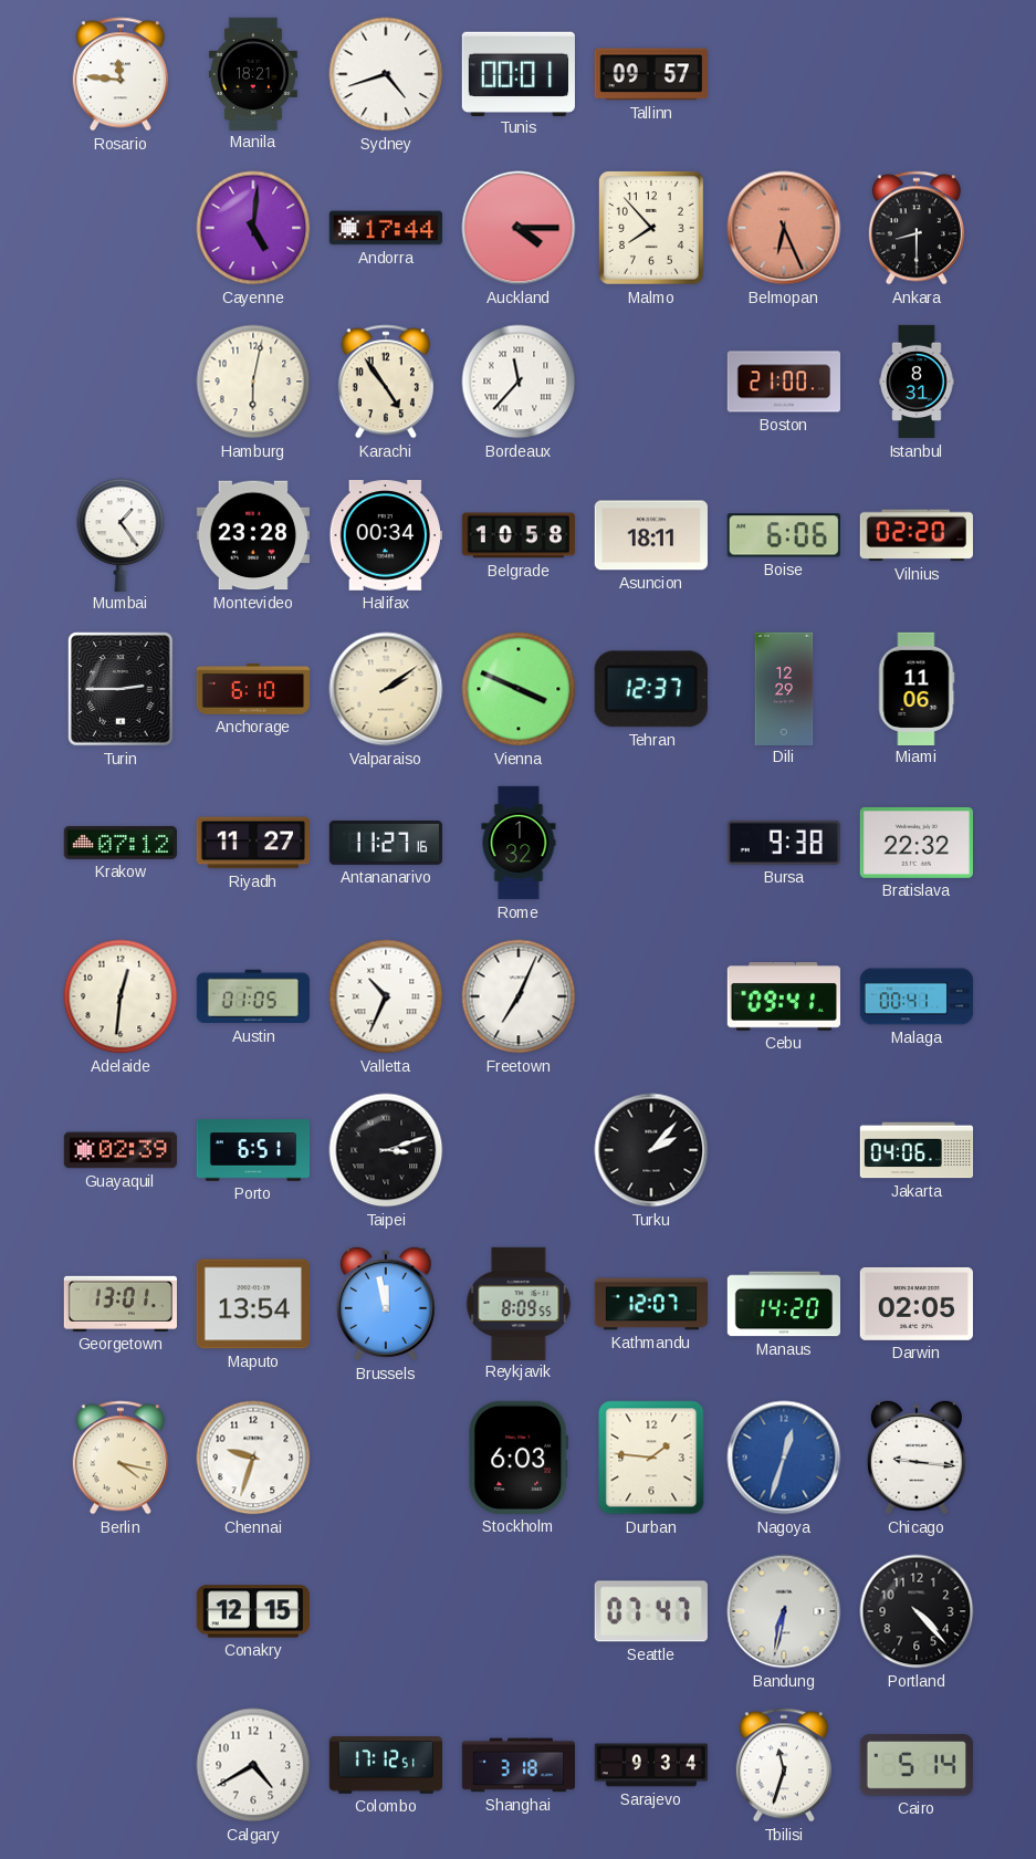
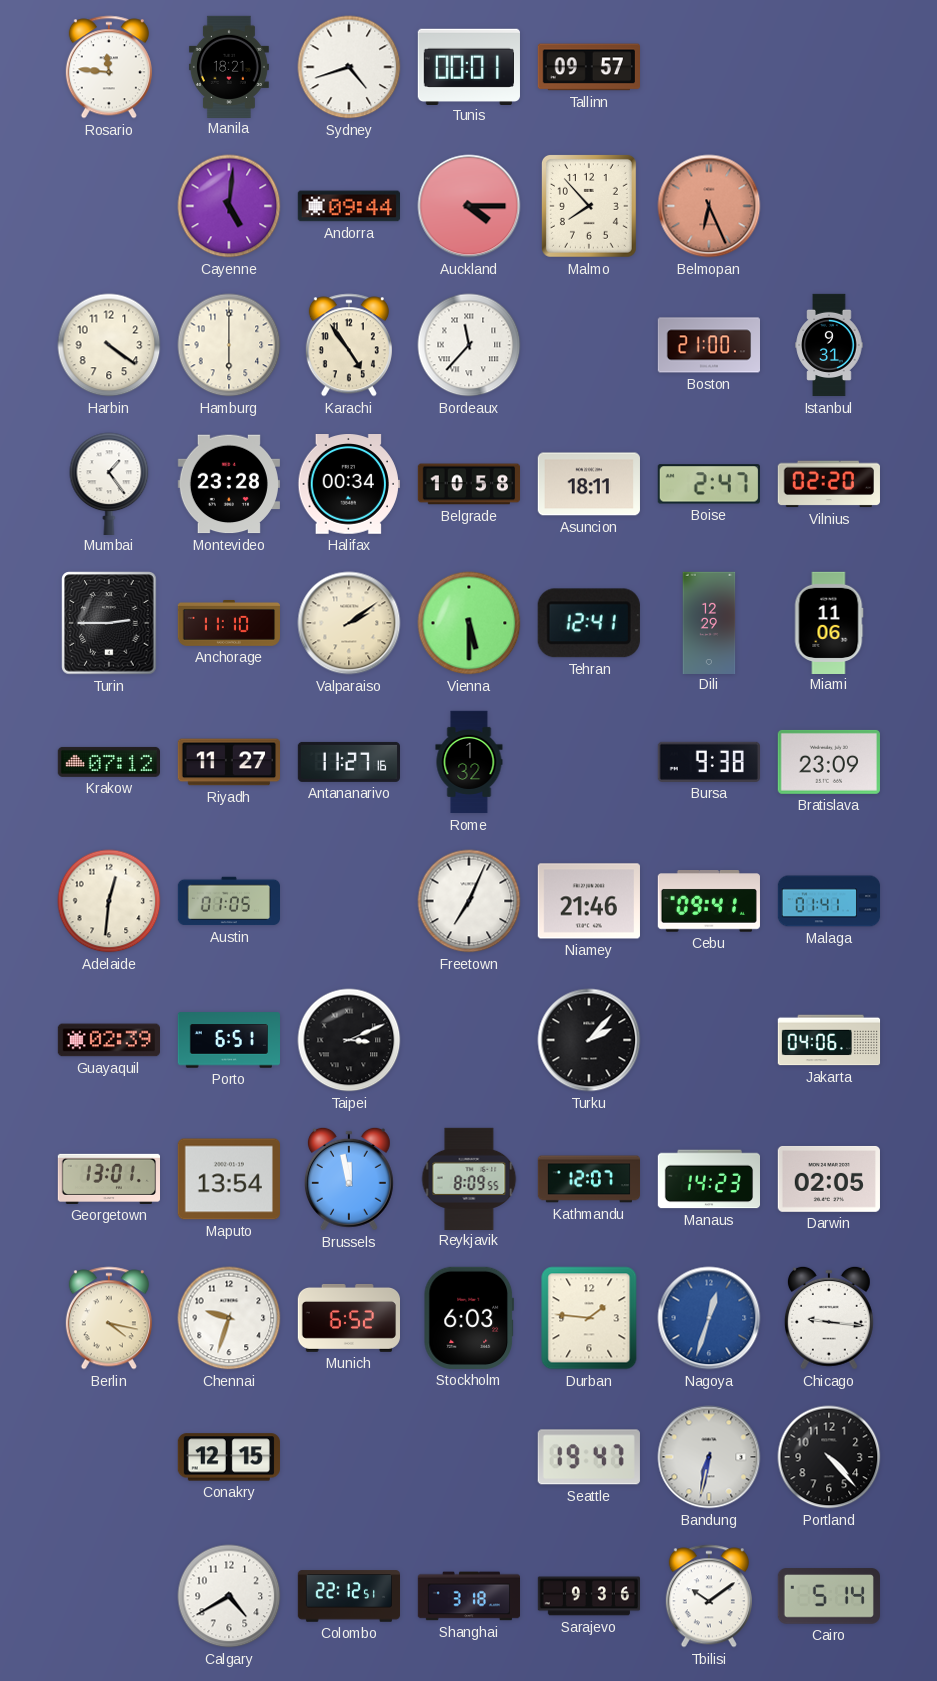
Andorra: 17:44 -> 09:44
Ankara: 8:30 -> none
Harbin: none -> 4:21
Hamburg: 6:02 -> 6:00
Istanbul: 8:31 -> 9:31
Boise: 6:06 -> 2:47
Anchorage: 6:10 -> 11:10
Vienna: 3:49 -> 5:30
Tehran: 12:37 -> 12:41
Bratislava: 22:32 -> 23:09
Valletta: 10:34 -> none
Niamey: none -> 21:46
Malaga: 00:41 -> 01:41
Taipei: 3:12 -> 3:11
Manaus: 14:20 -> 14:23
Munich: none -> 6:52
Seattle: 07:47 -> 19:47
Colombo: 17:12 -> 22:12
Sarajevo: 9:34 -> 9:36
Tbilisi: 11:33 -> 10:09
